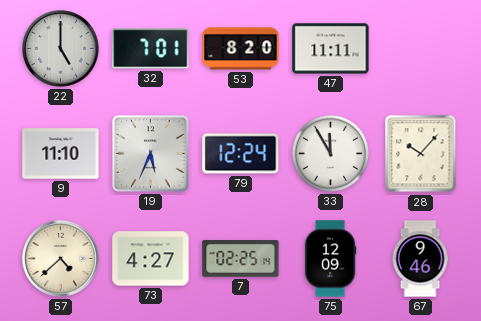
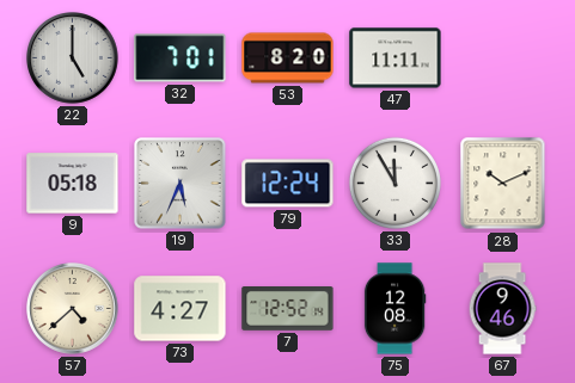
9: 11:10 -> 05:18
28: 10:07 -> 10:11
7: 02:25 -> 12:52
75: 12:09 -> 12:08
